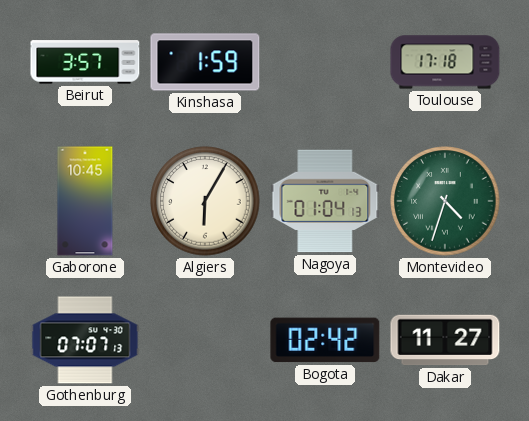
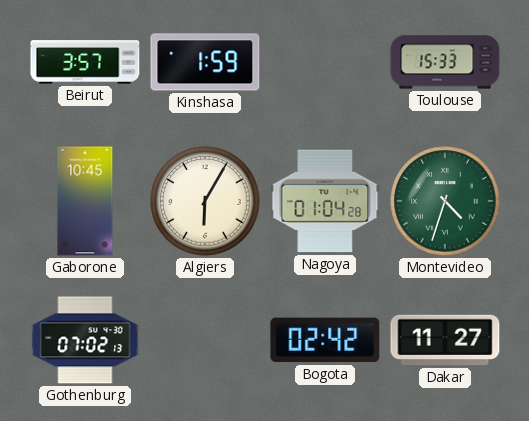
Toulouse: 17:18 -> 15:33
Nagoya: 01:04:13 -> 01:04:28
Gothenburg: 07:07 -> 07:02
